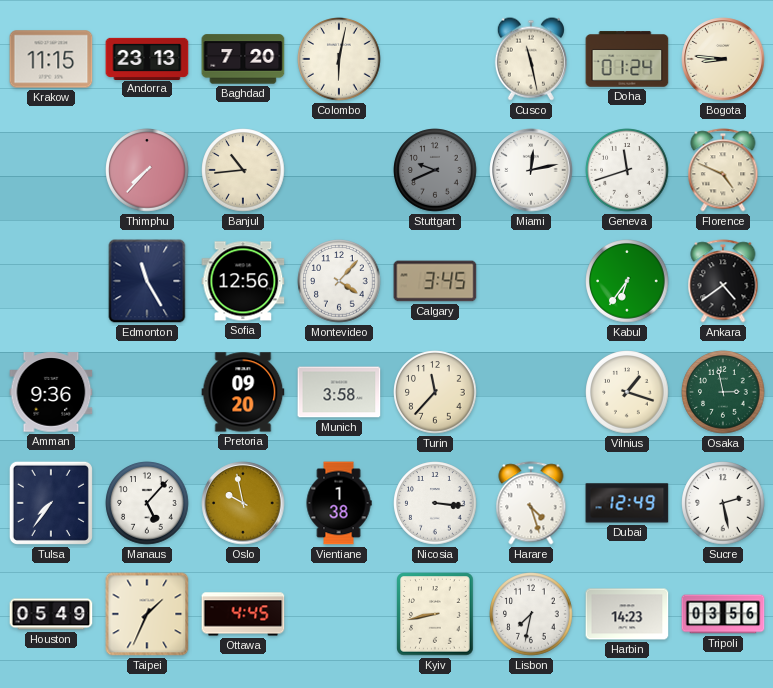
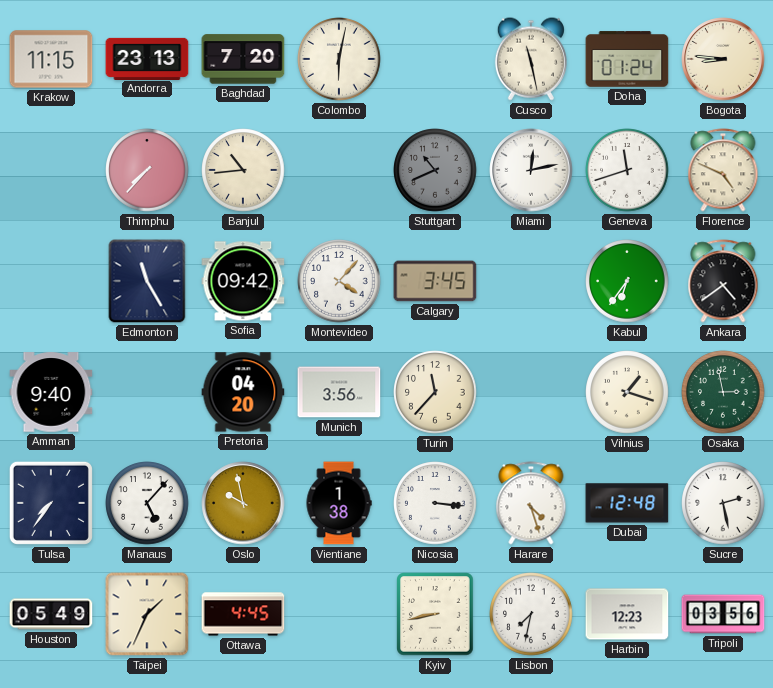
Stuttgart: 9:41 -> 10:41
Sofia: 12:56 -> 09:42
Amman: 9:36 -> 9:40
Pretoria: 09:20 -> 04:20
Munich: 3:58 -> 3:56
Dubai: 12:49 -> 12:48
Harbin: 14:23 -> 12:23
